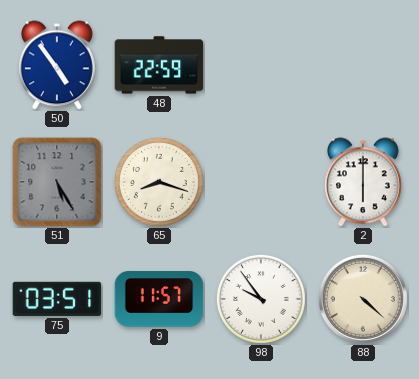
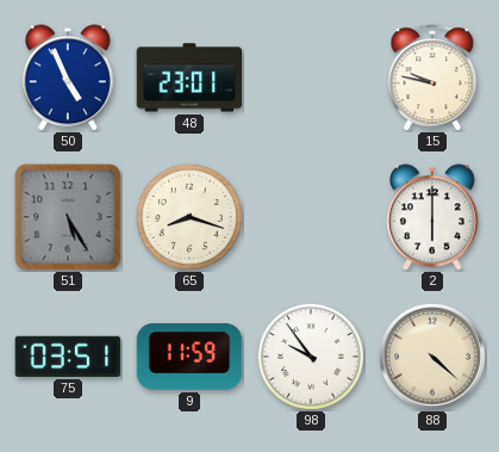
50: 4:54 -> 4:56
48: 22:59 -> 23:01
15: none -> 9:47
9: 11:57 -> 11:59
